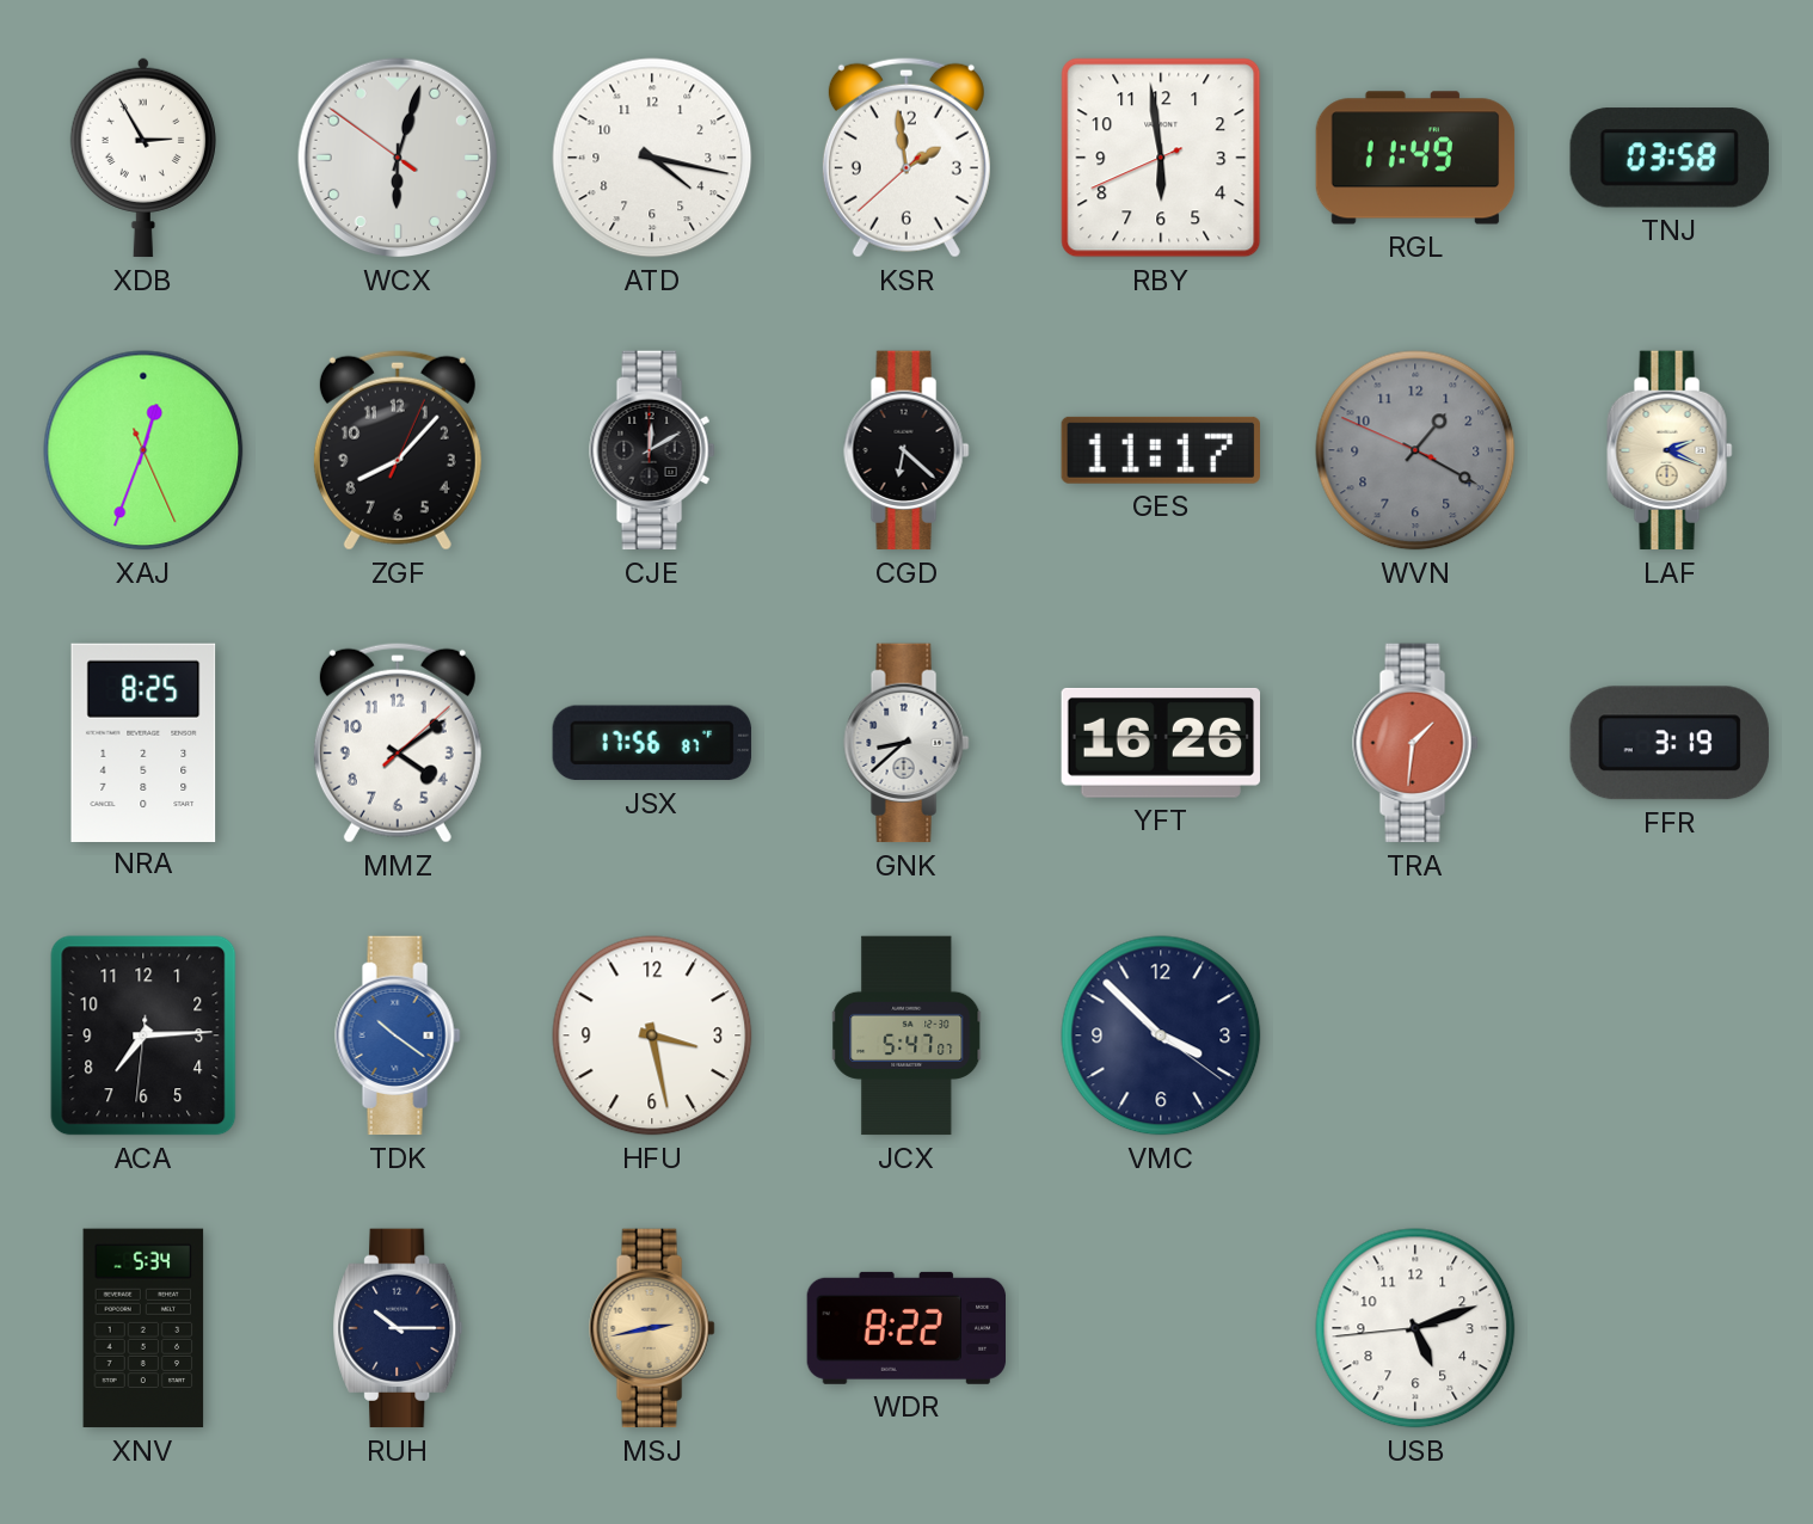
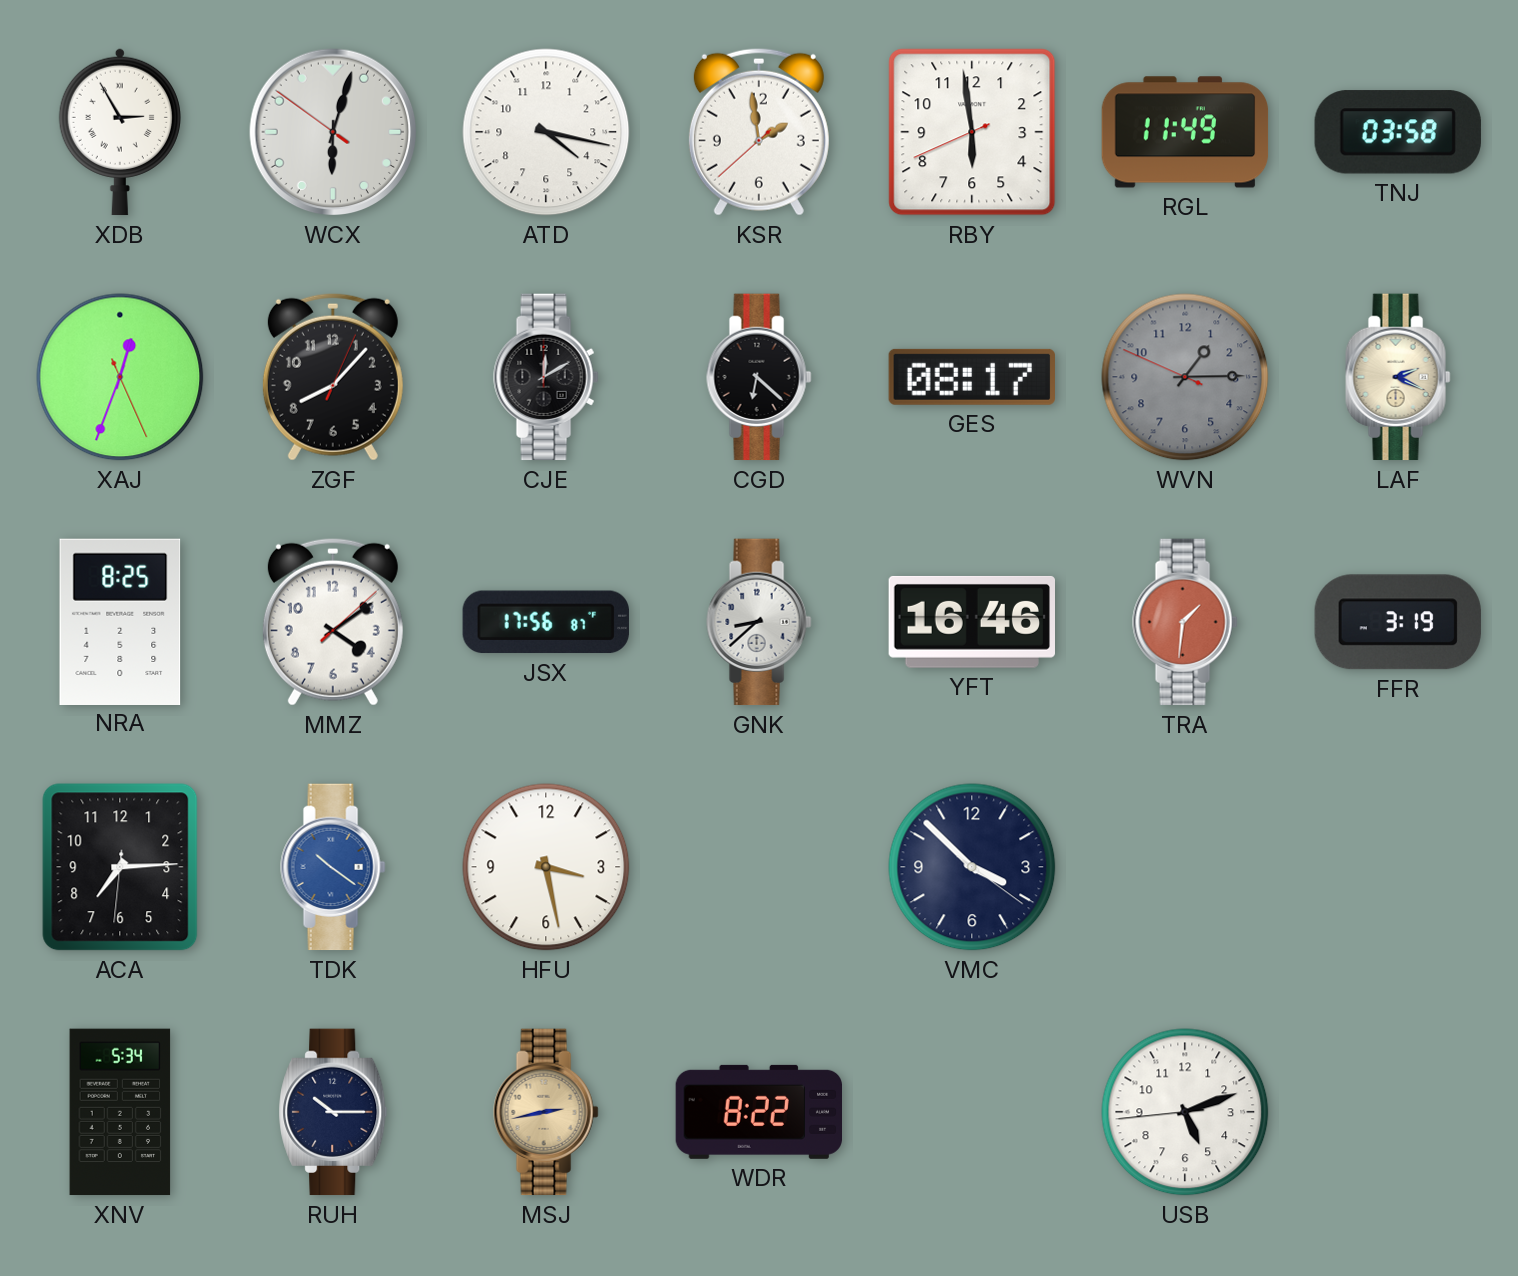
GES: 11:17 -> 08:17
WVN: 1:19 -> 1:14
YFT: 16:26 -> 16:46
JCX: 5:47 -> none
